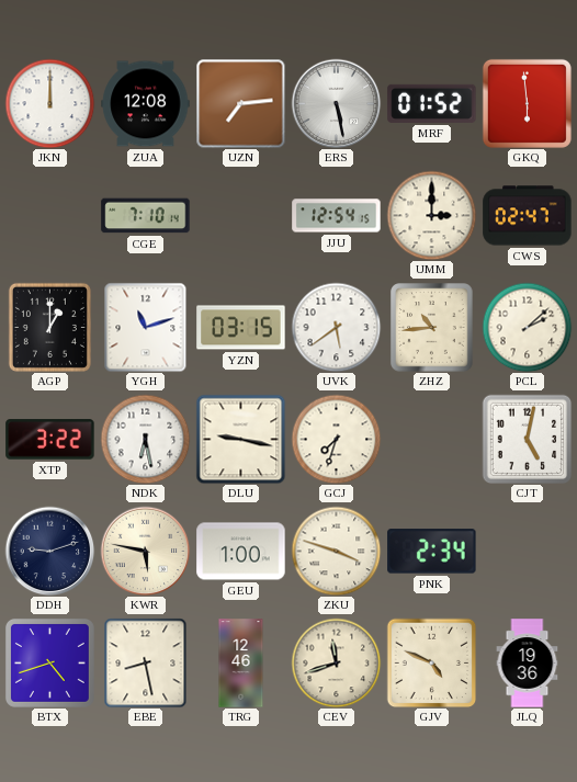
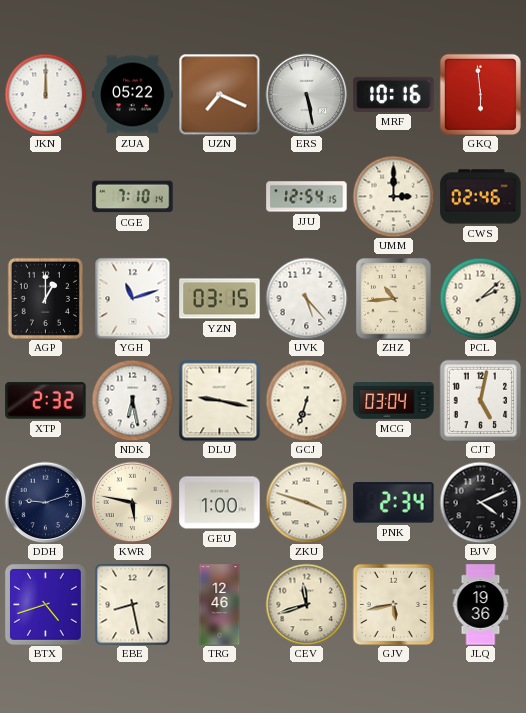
ZUA: 12:08 -> 05:22
UZN: 7:14 -> 7:19
MRF: 01:52 -> 10:16
CWS: 02:47 -> 02:46
UVK: 5:39 -> 5:23
XTP: 3:22 -> 2:32
GCJ: 7:33 -> 6:33
MCG: none -> 03:04
BJV: none -> 4:11
GJV: 4:49 -> 5:43
